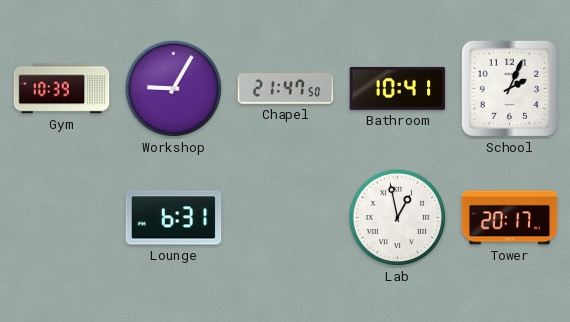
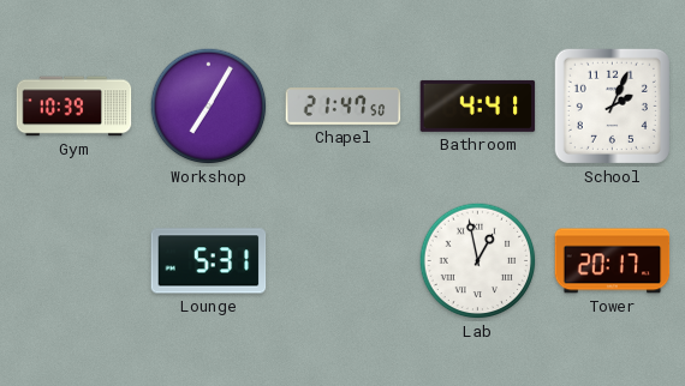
Workshop: 9:05 -> 7:05
Bathroom: 10:41 -> 4:41
Lounge: 6:31 -> 5:31
